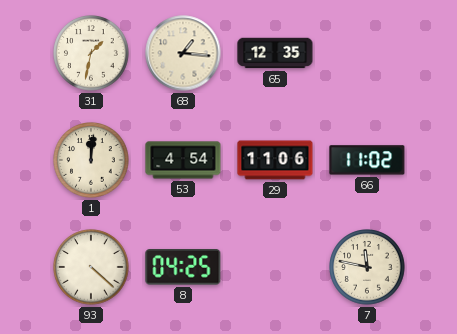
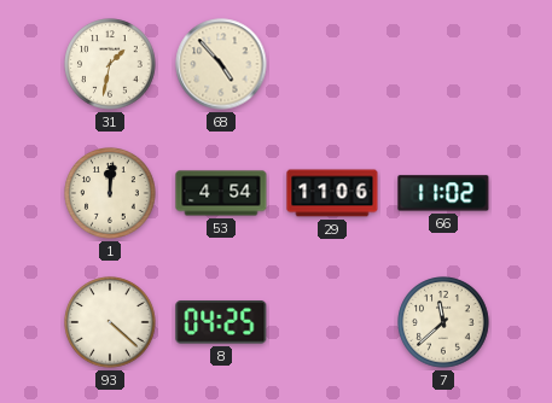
68: 1:16 -> 4:53
65: 12:35 -> none
7: 11:47 -> 11:38
